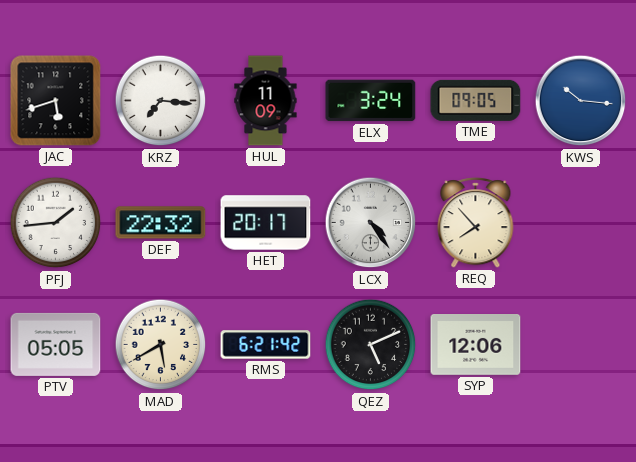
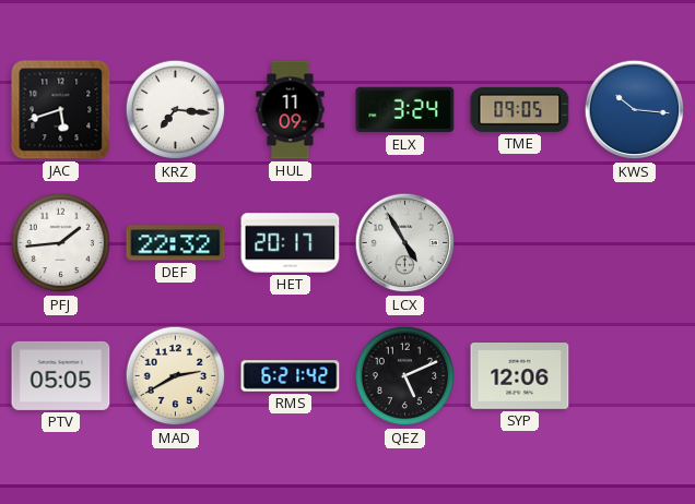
LCX: 4:24 -> 4:55
REQ: 7:53 -> none
MAD: 5:40 -> 2:40
